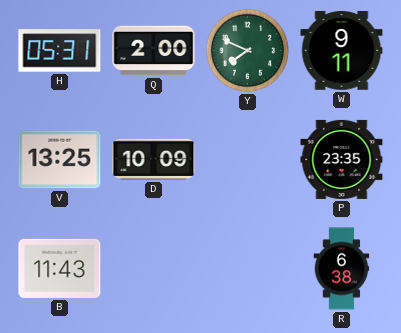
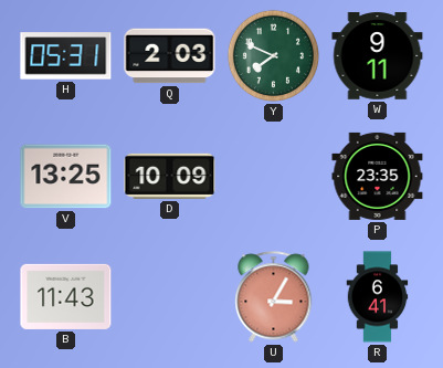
Q: 2:00 -> 2:03
U: none -> 3:05
R: 6:38 -> 6:41
